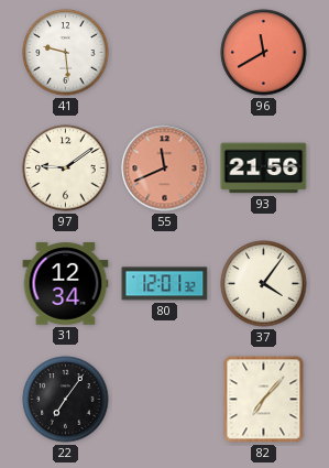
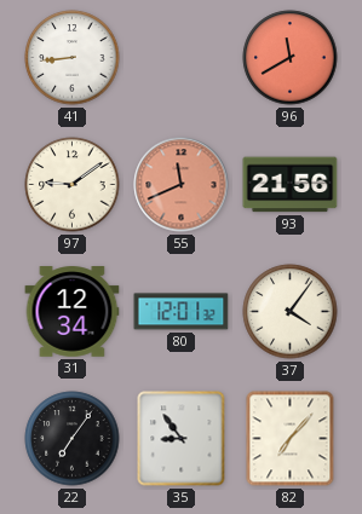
41: 9:29 -> 8:44
35: none -> 8:54
